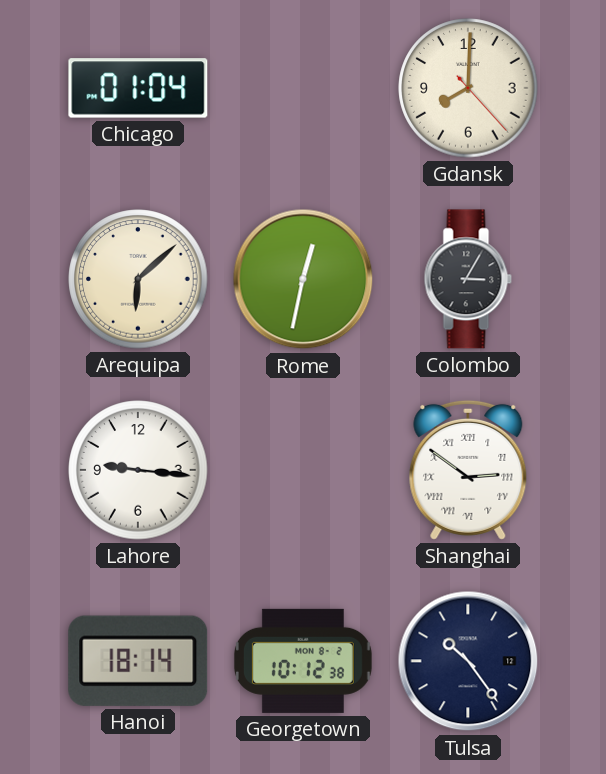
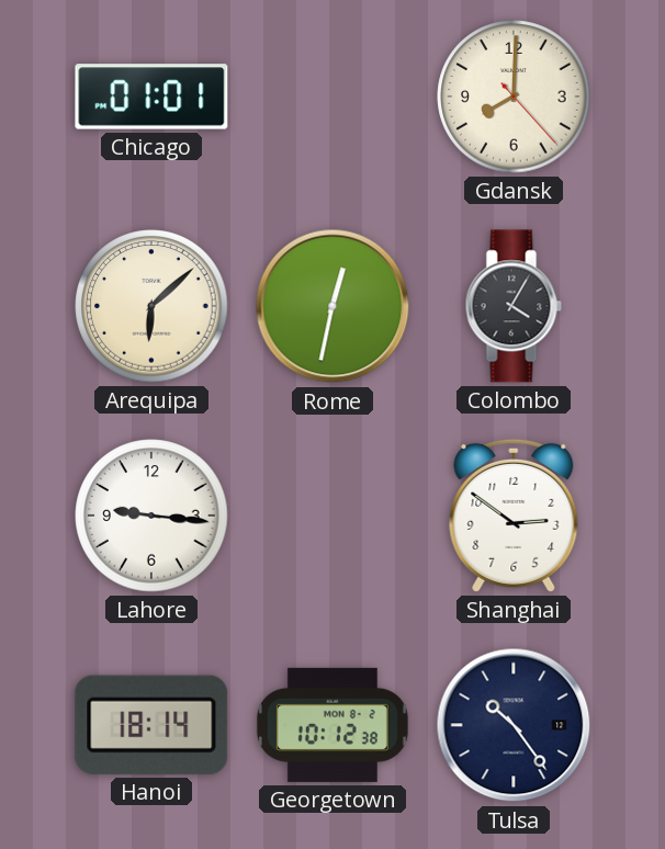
Chicago: 01:04 -> 01:01
Colombo: 3:05 -> 4:05
Shanghai numerals: Roman -> Arabic
